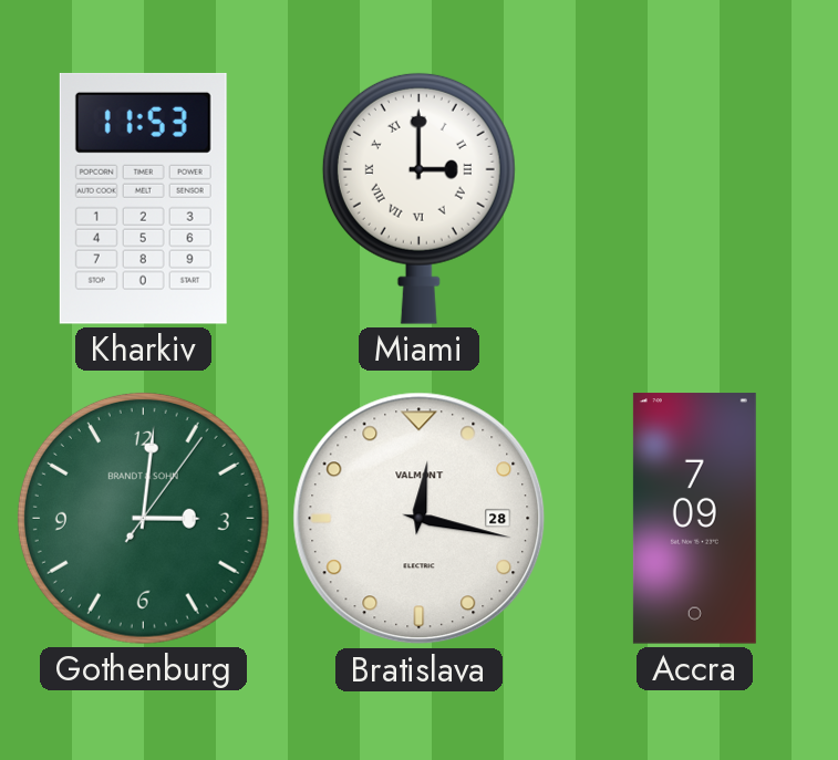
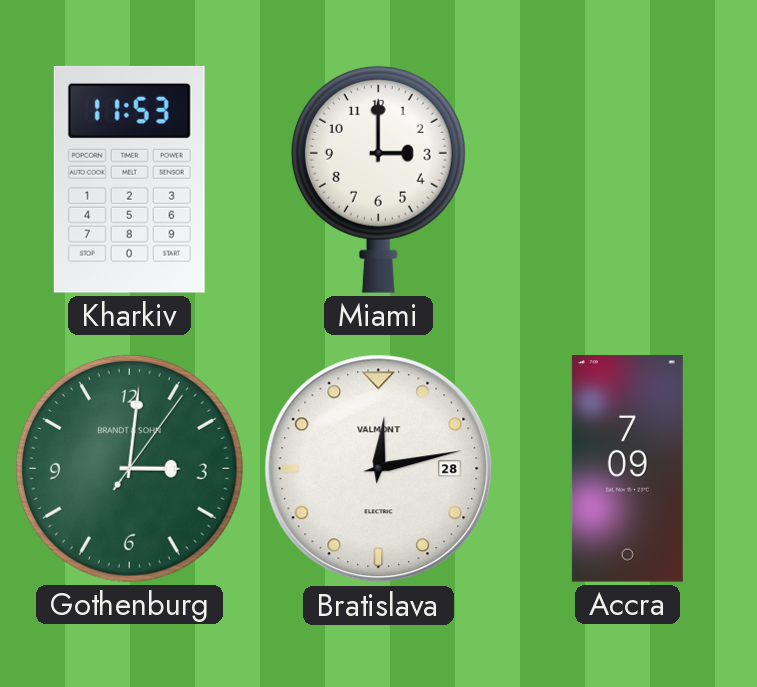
Miami numerals: Roman -> Arabic
Bratislava: 12:17 -> 12:13
